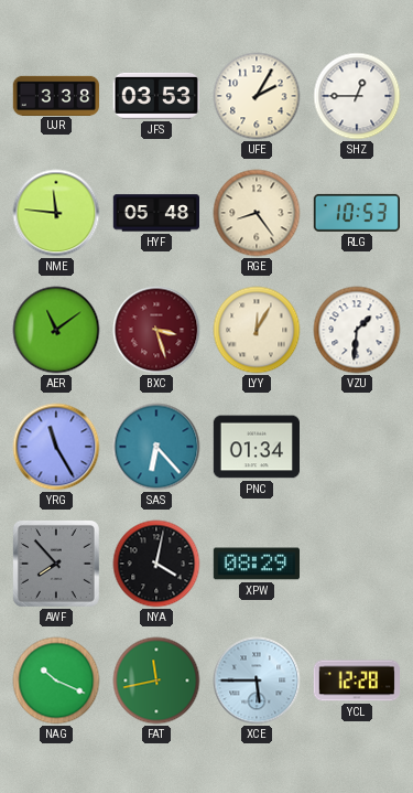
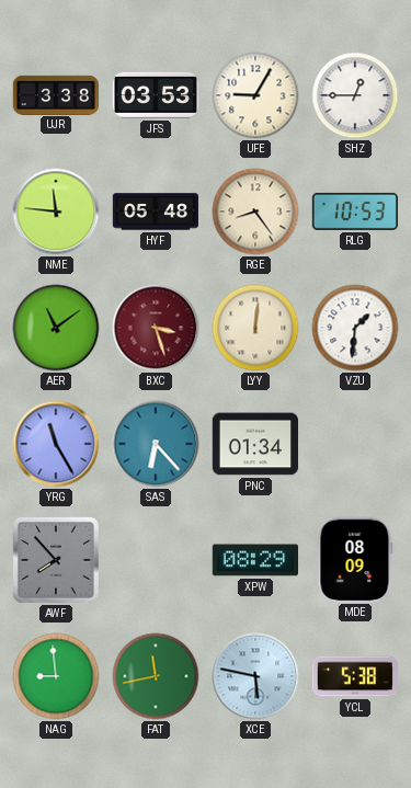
UFE: 2:05 -> 9:05
LYY: 12:05 -> 12:01
NYA: 4:02 -> none
MDE: none -> 08:09
NAG: 10:19 -> 8:59
XCE: 5:45 -> 5:47
YCL: 12:28 -> 5:38
